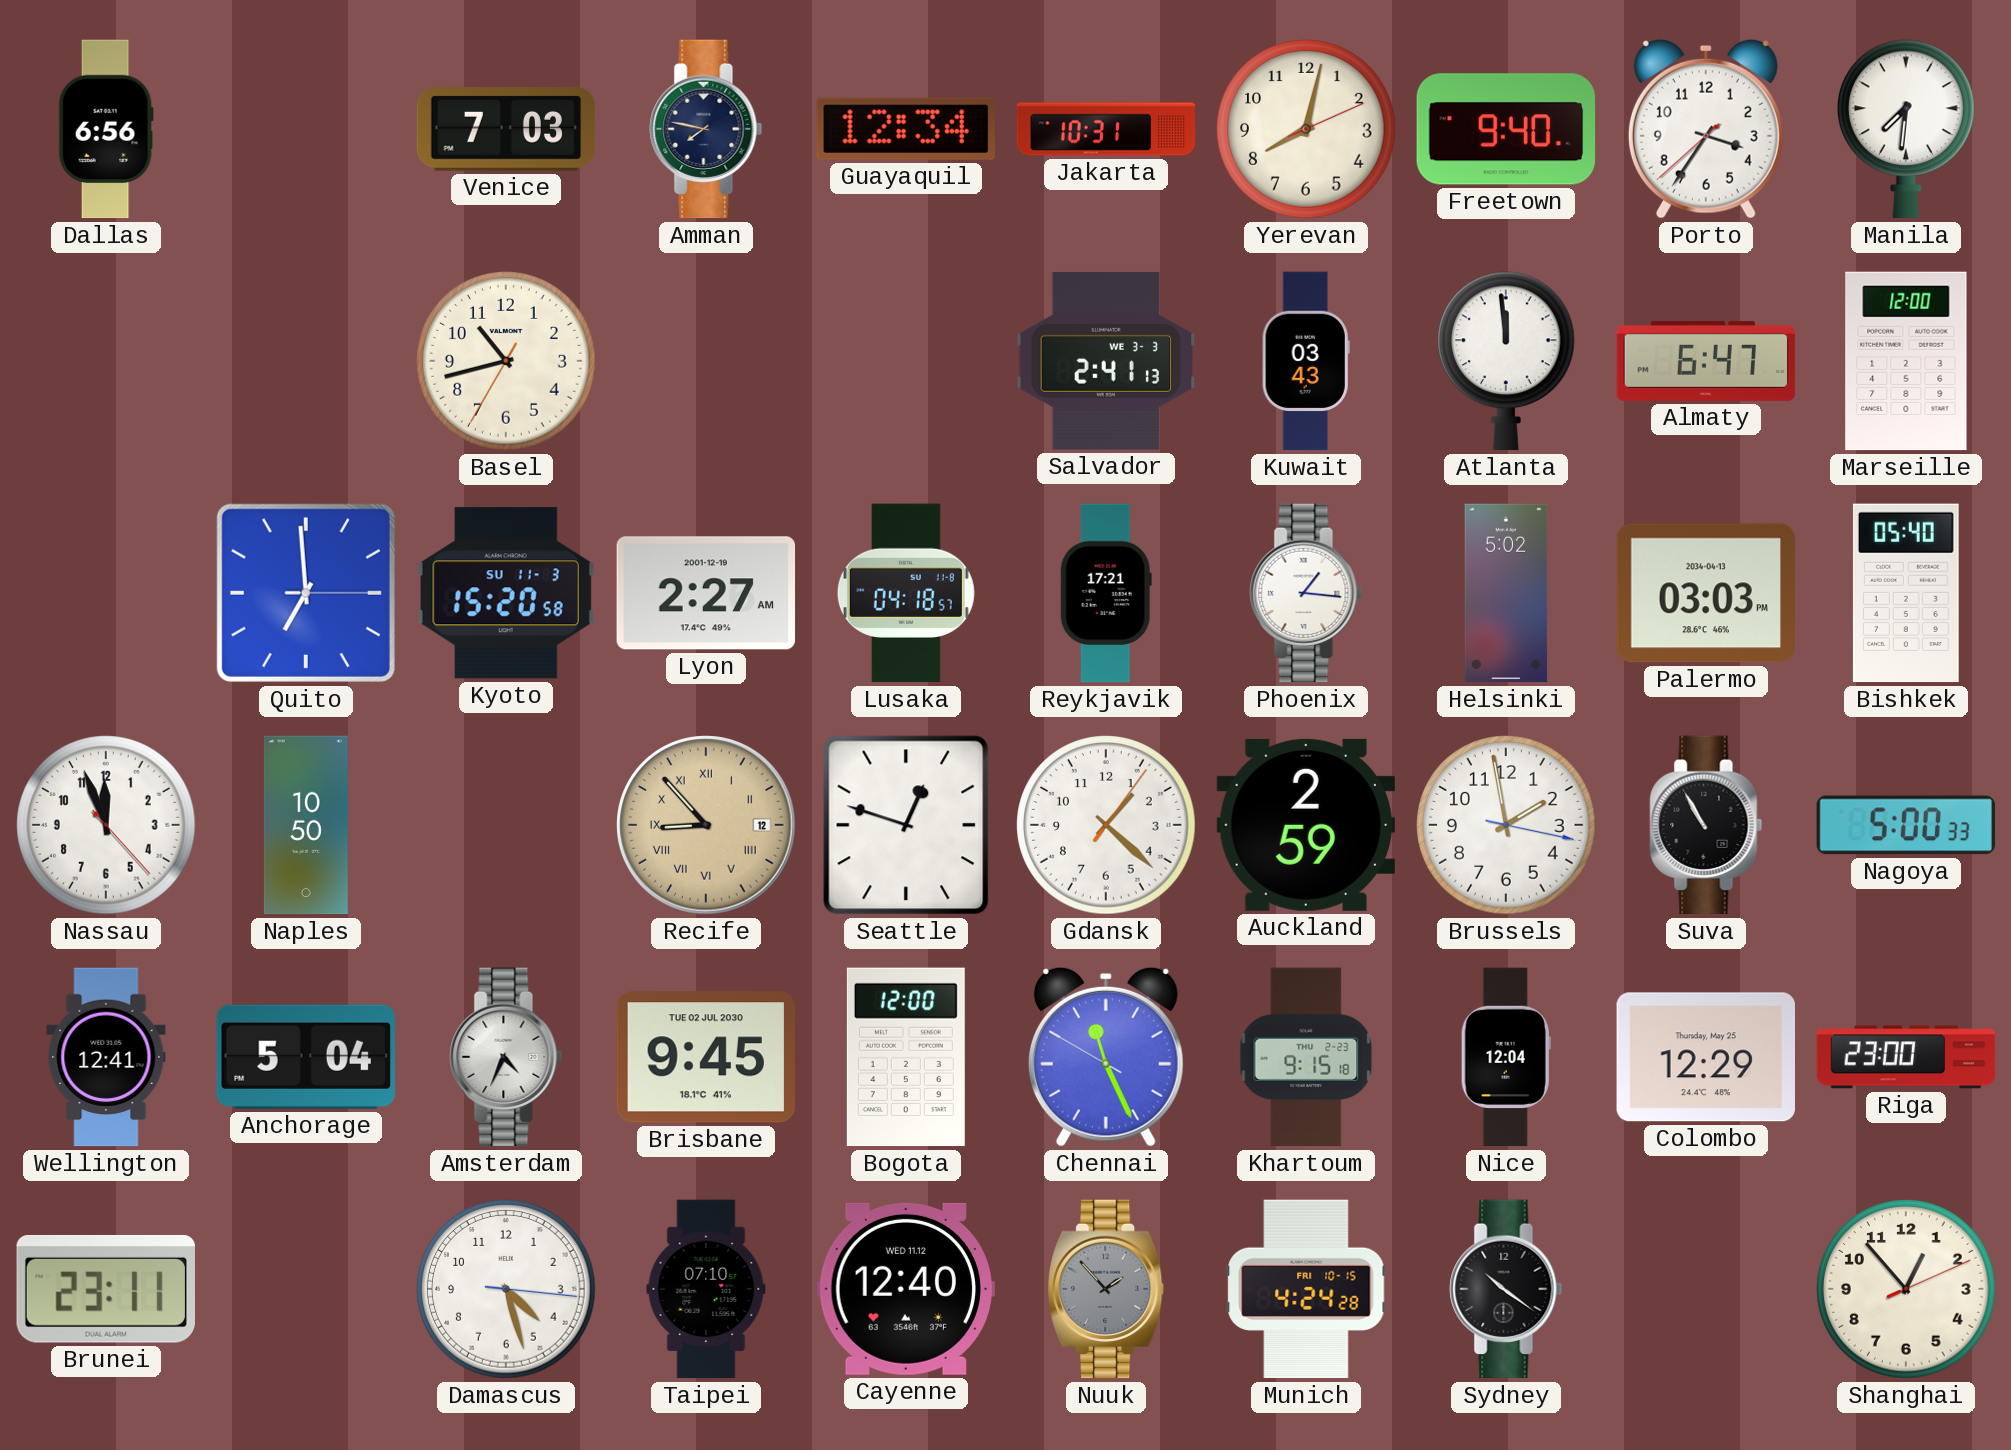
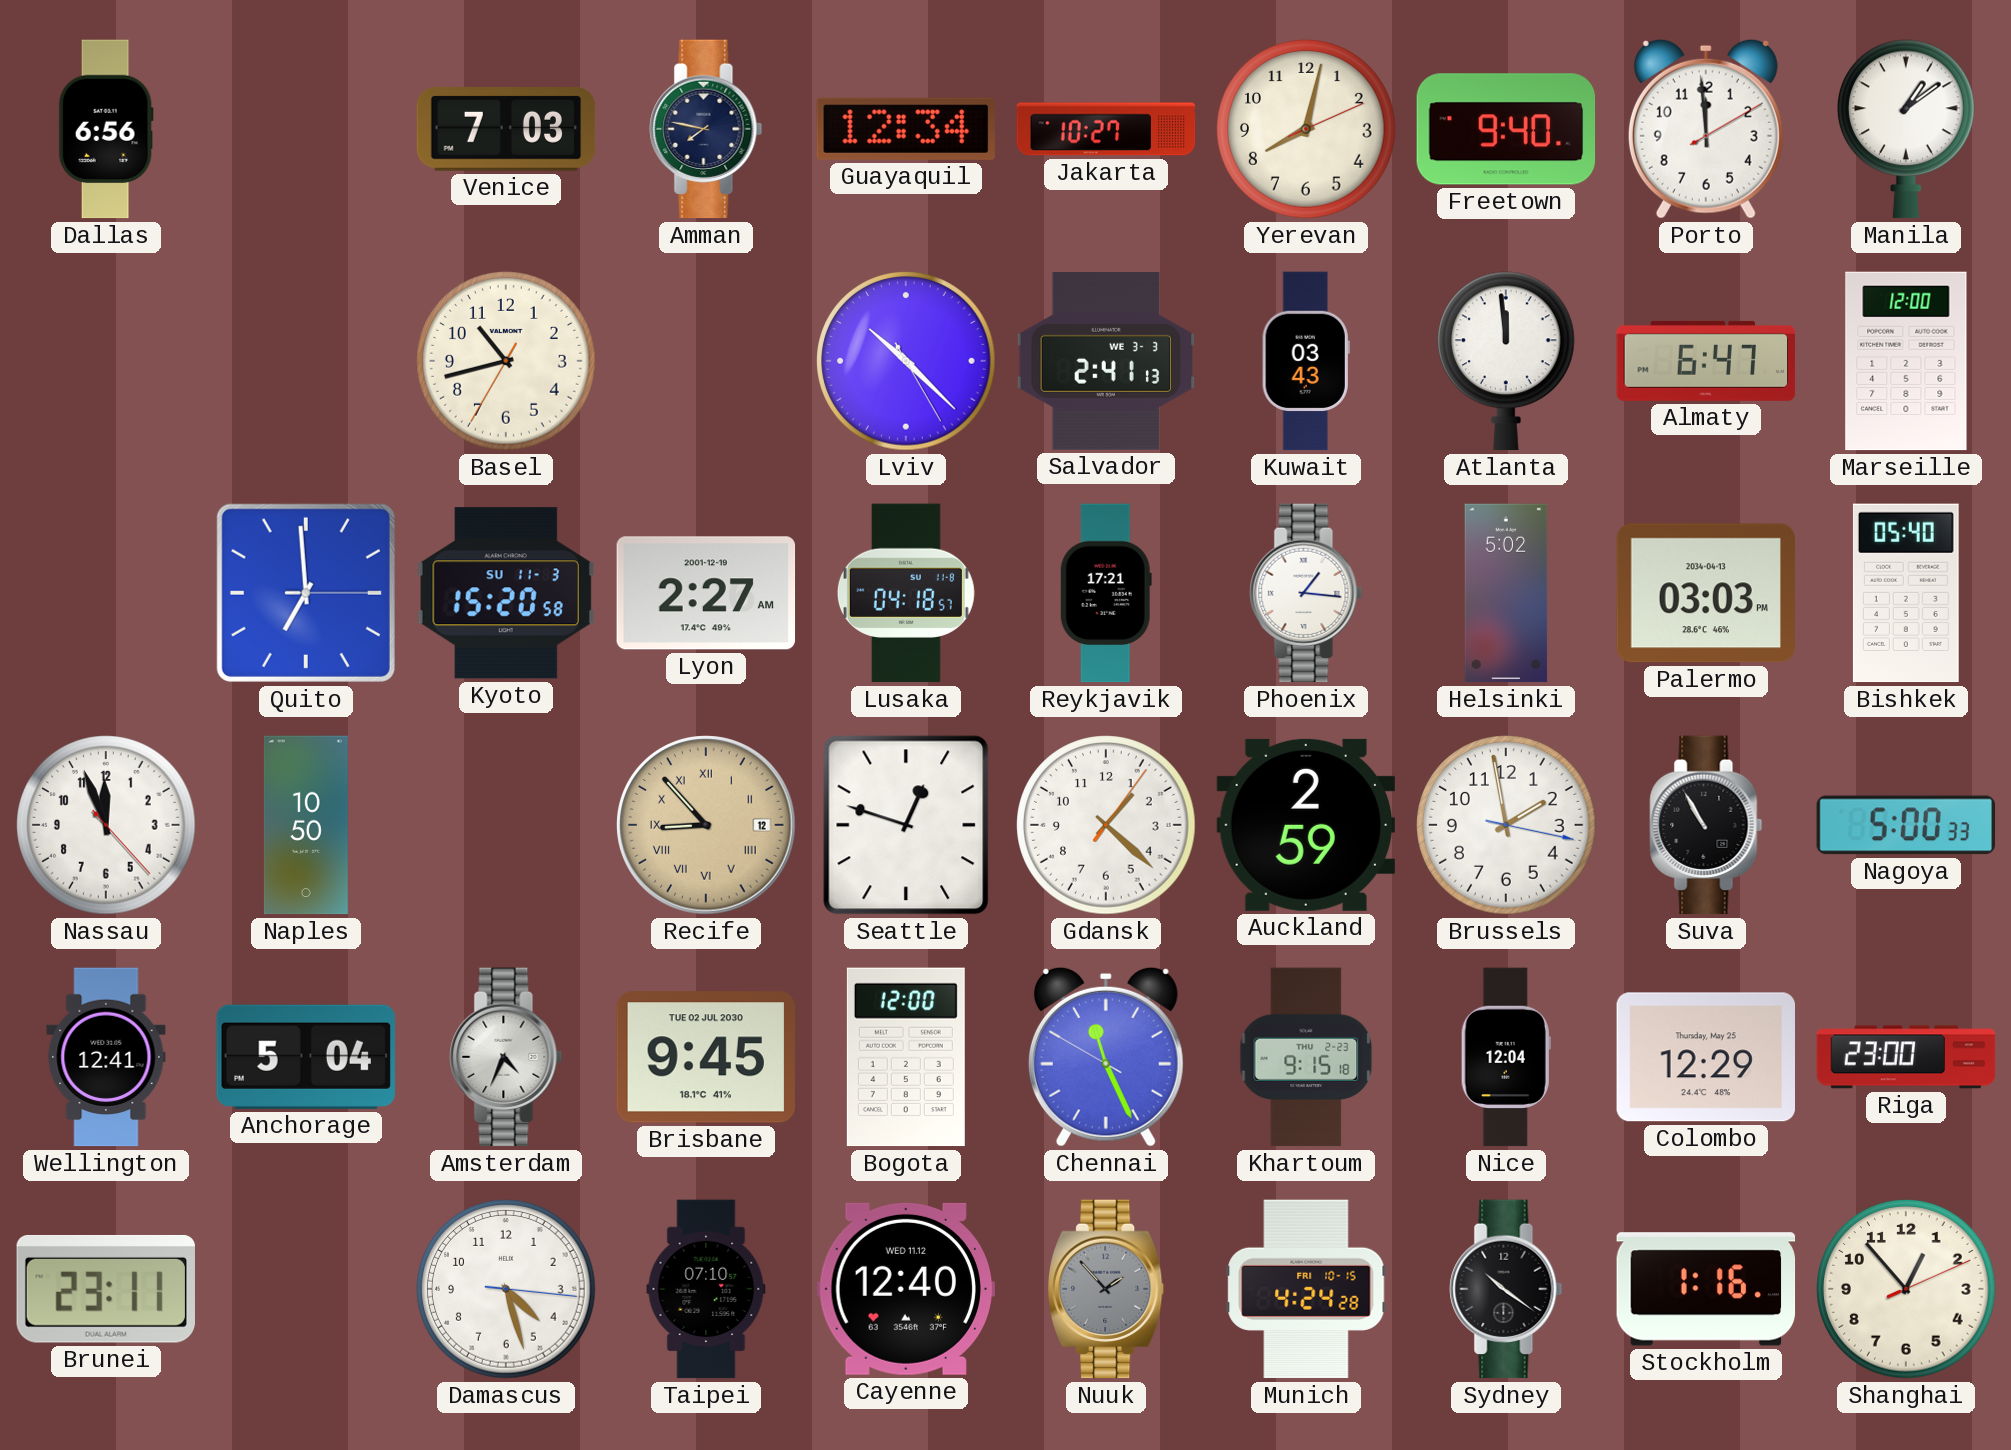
Jakarta: 10:31 -> 10:27
Porto: 3:35 -> 11:59
Manila: 7:31 -> 1:09
Lviv: none -> 10:22
Stockholm: none -> 1:16
